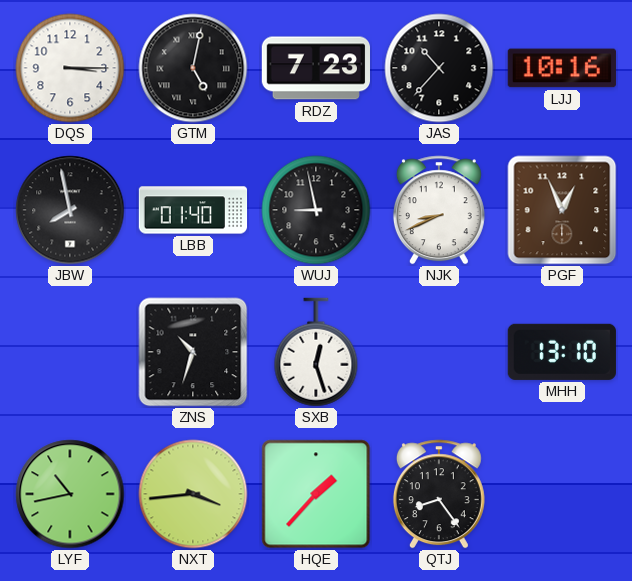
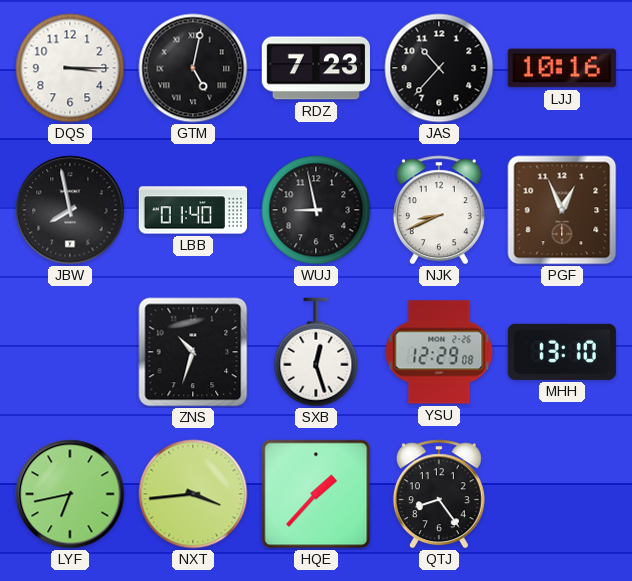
YSU: none -> 12:29
LYF: 10:43 -> 6:43
